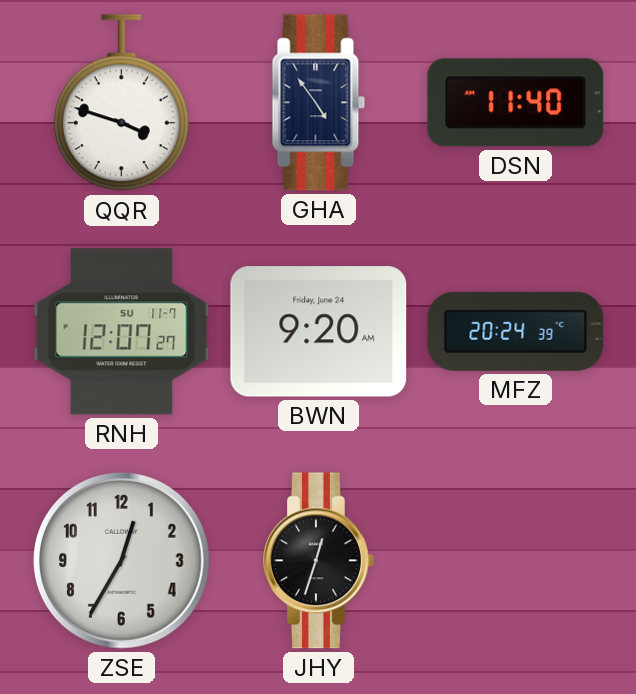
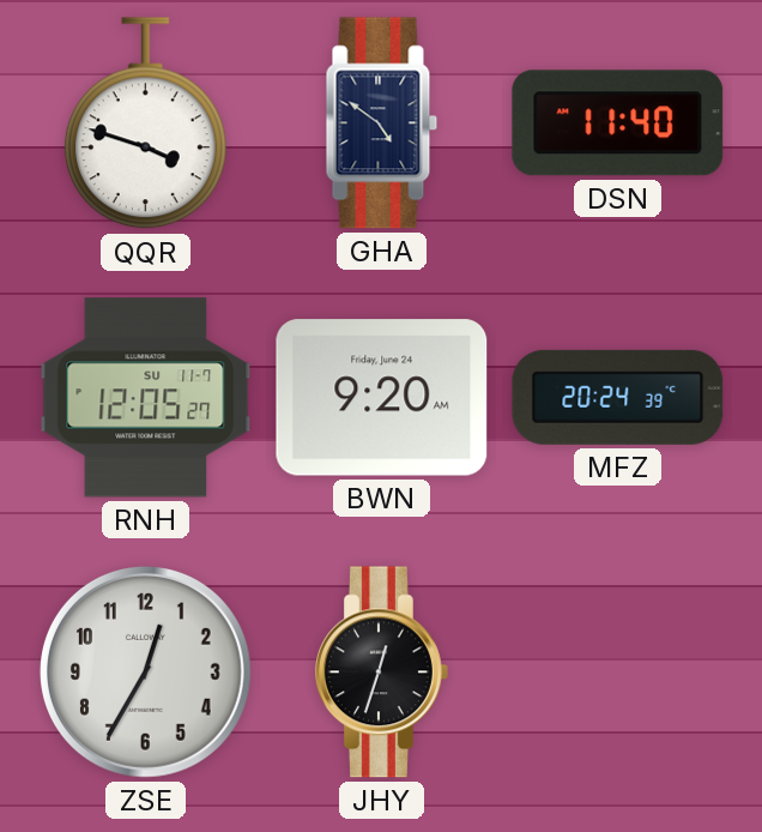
GHA: 4:54 -> 4:51
RNH: 12:07 -> 12:05
